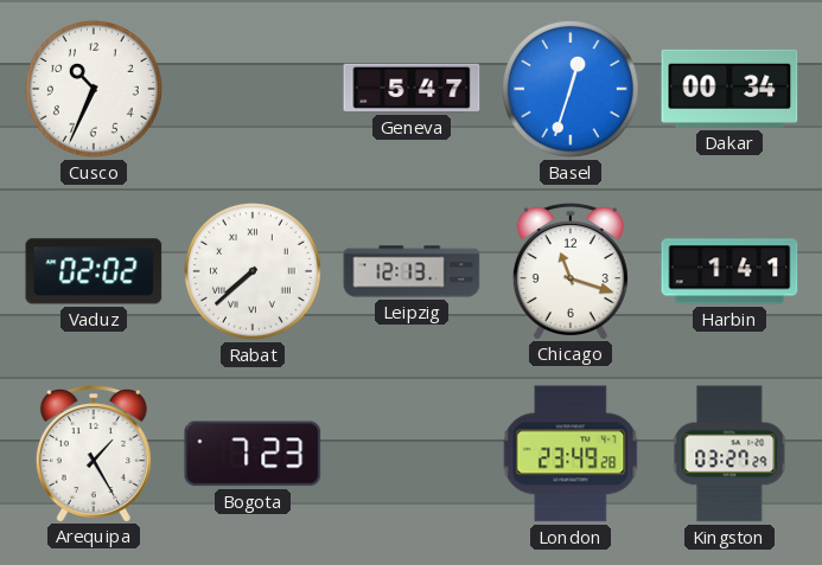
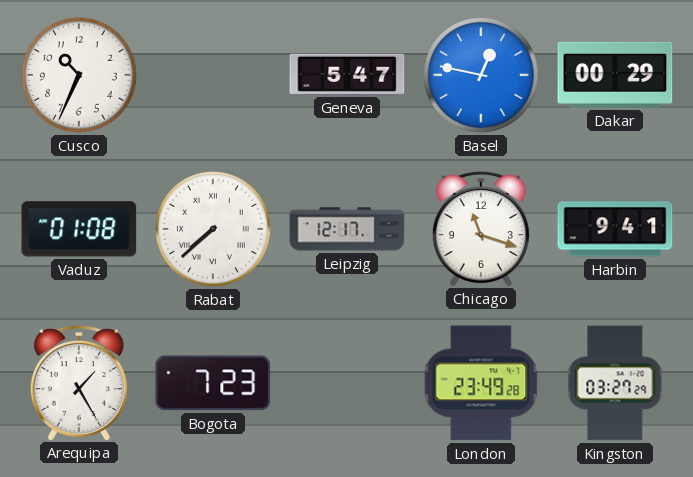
Basel: 12:33 -> 12:47
Dakar: 00:34 -> 00:29
Vaduz: 02:02 -> 01:08
Leipzig: 12:13 -> 12:17
Harbin: 1:41 -> 9:41
